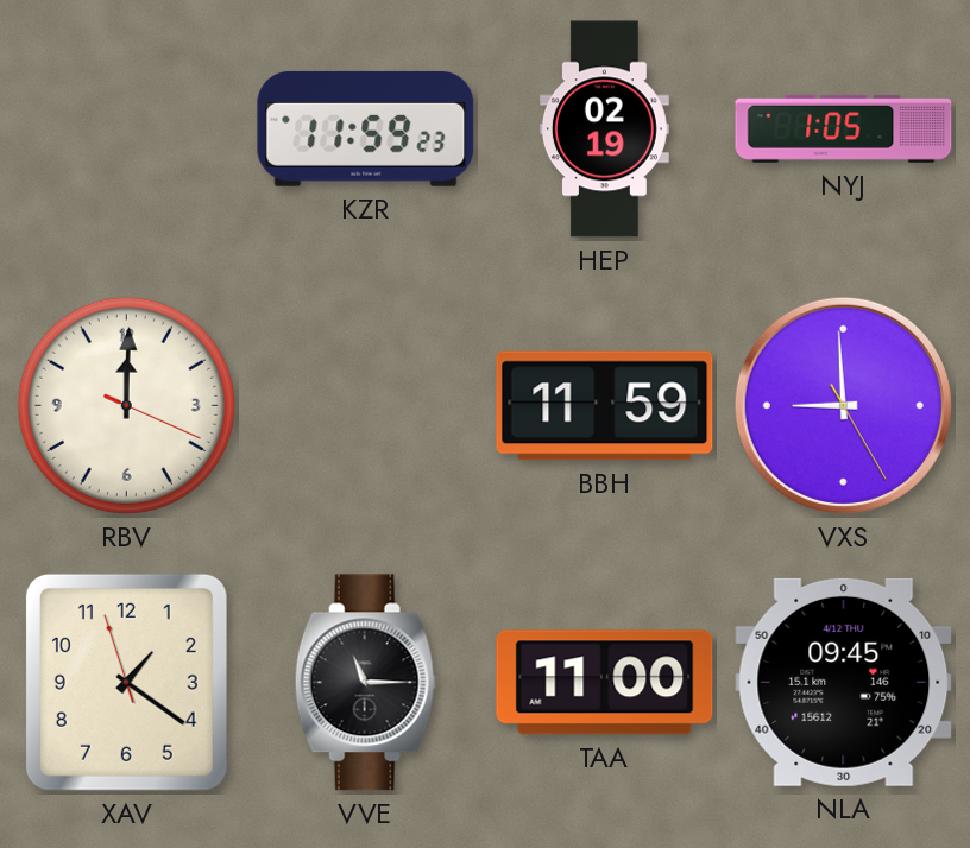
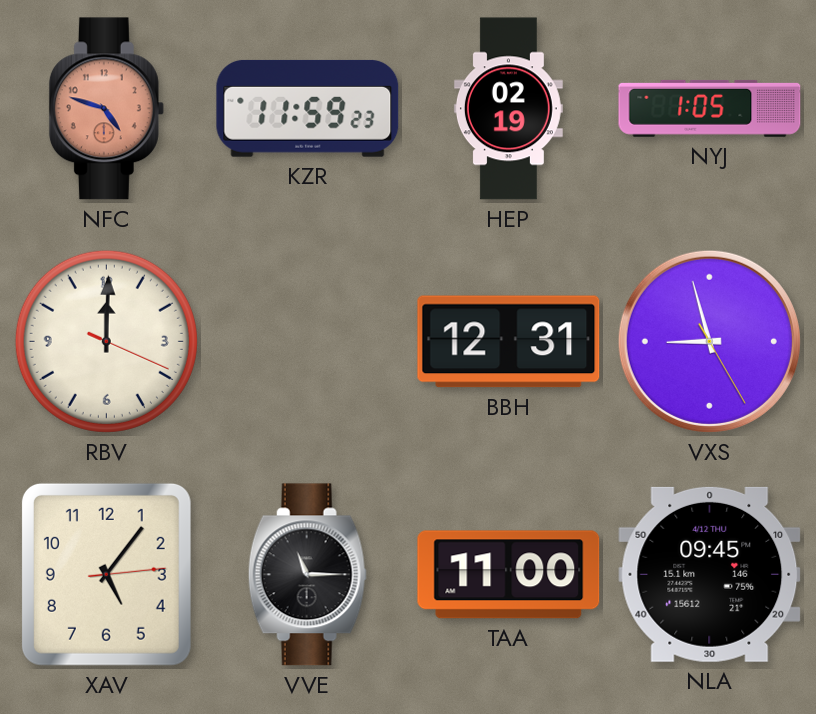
NFC: none -> 4:48
BBH: 11:59 -> 12:31
VXS: 8:59 -> 8:57
XAV: 1:20 -> 5:06
